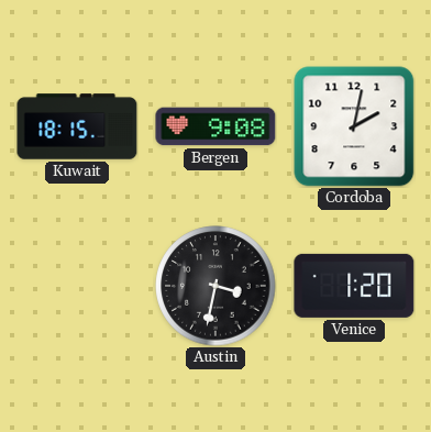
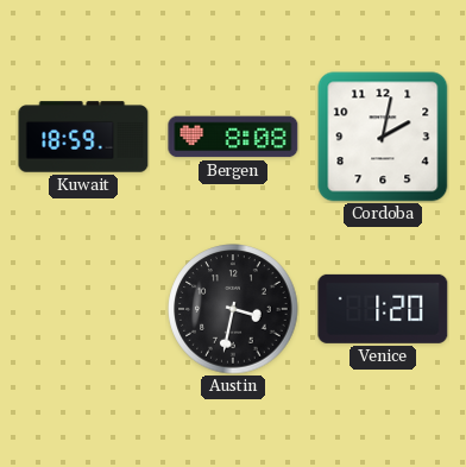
Kuwait: 18:15 -> 18:59
Bergen: 9:08 -> 8:08
